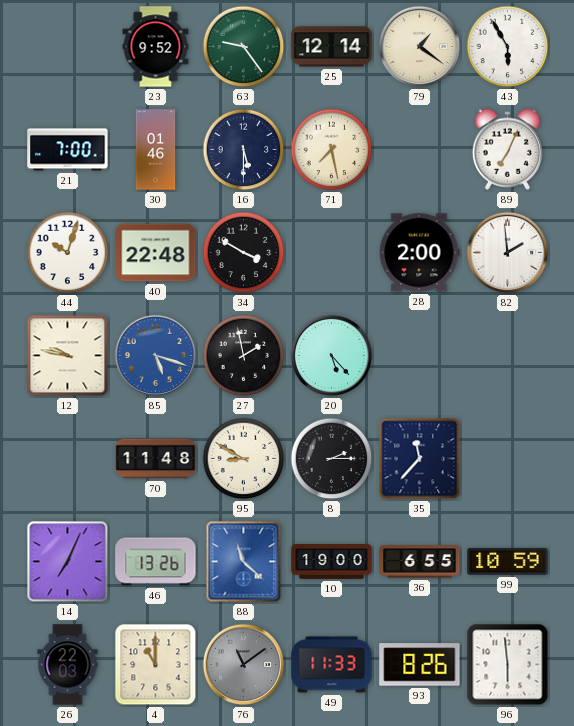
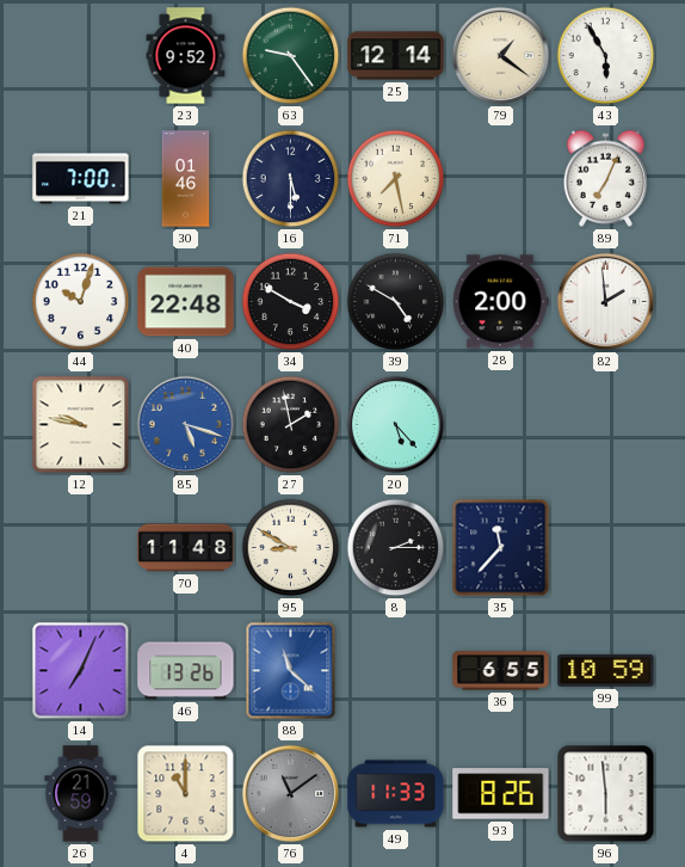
39: none -> 4:50
10: 19:00 -> none
26: 22:03 -> 21:59
